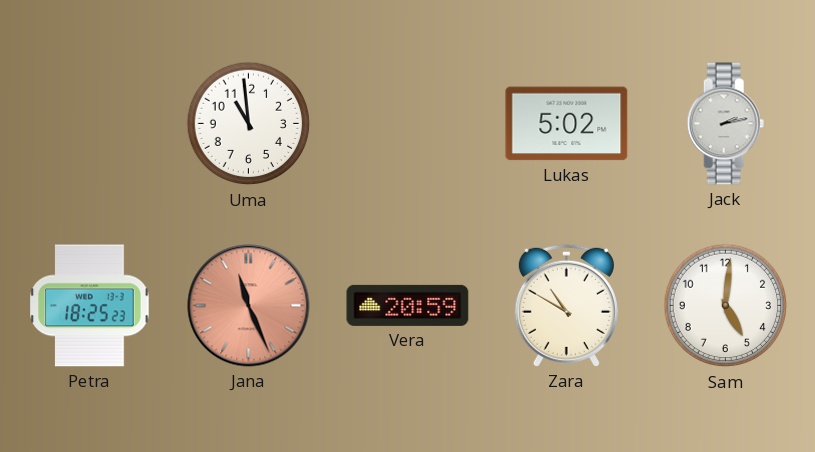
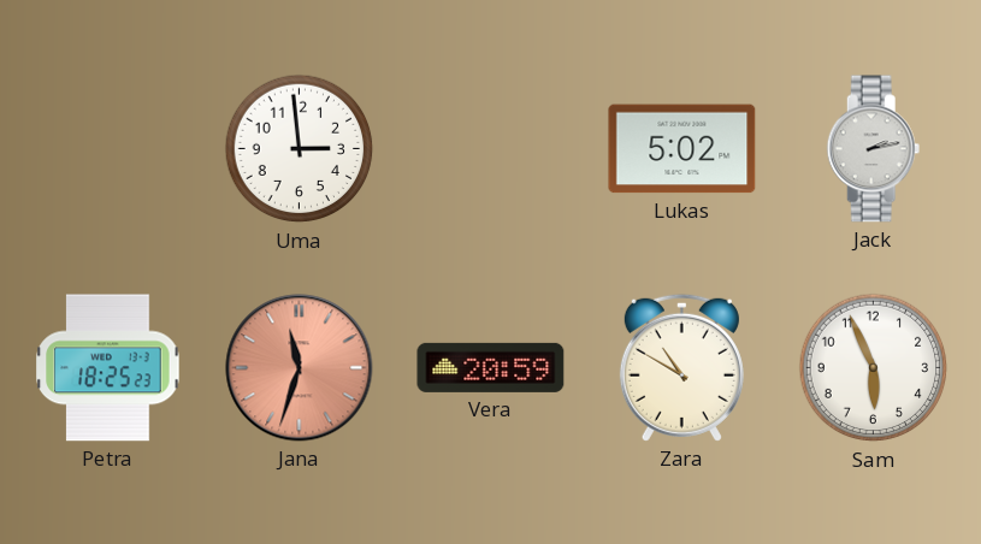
Uma: 10:59 -> 2:59
Jana: 11:26 -> 11:33
Sam: 5:01 -> 5:56
